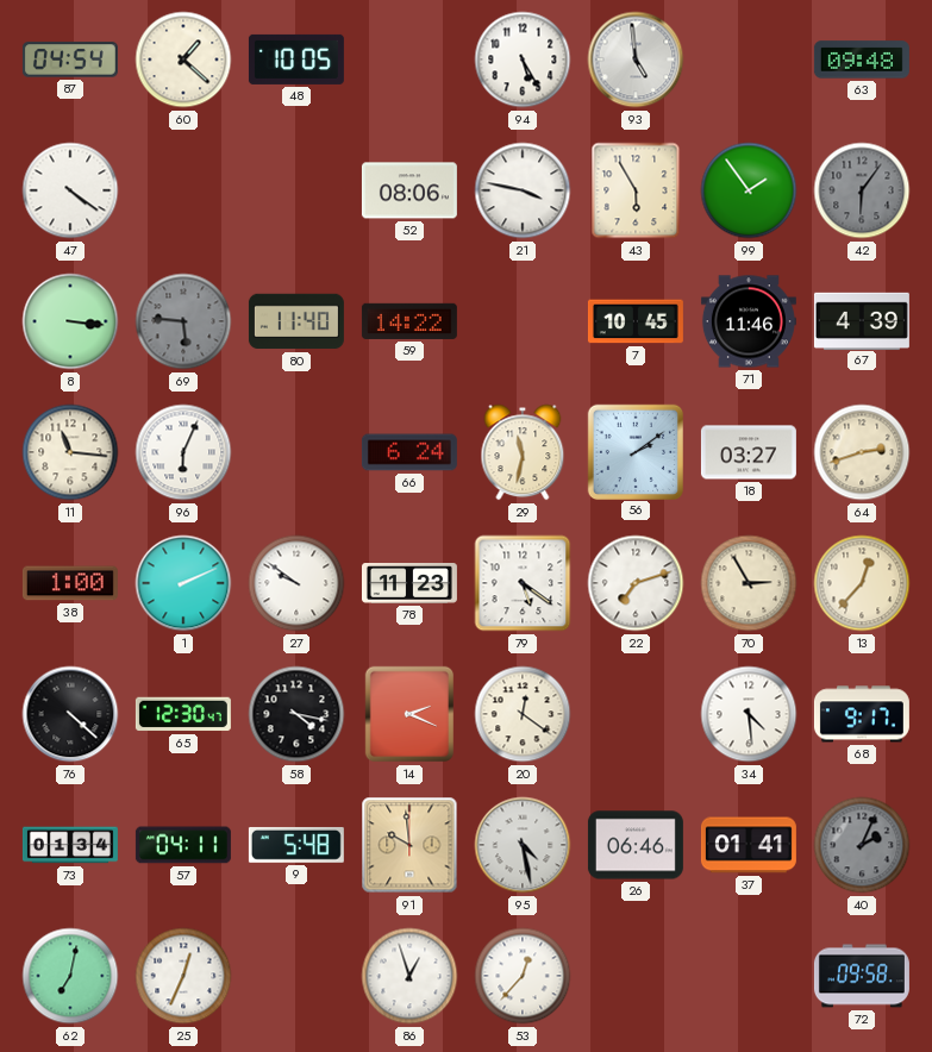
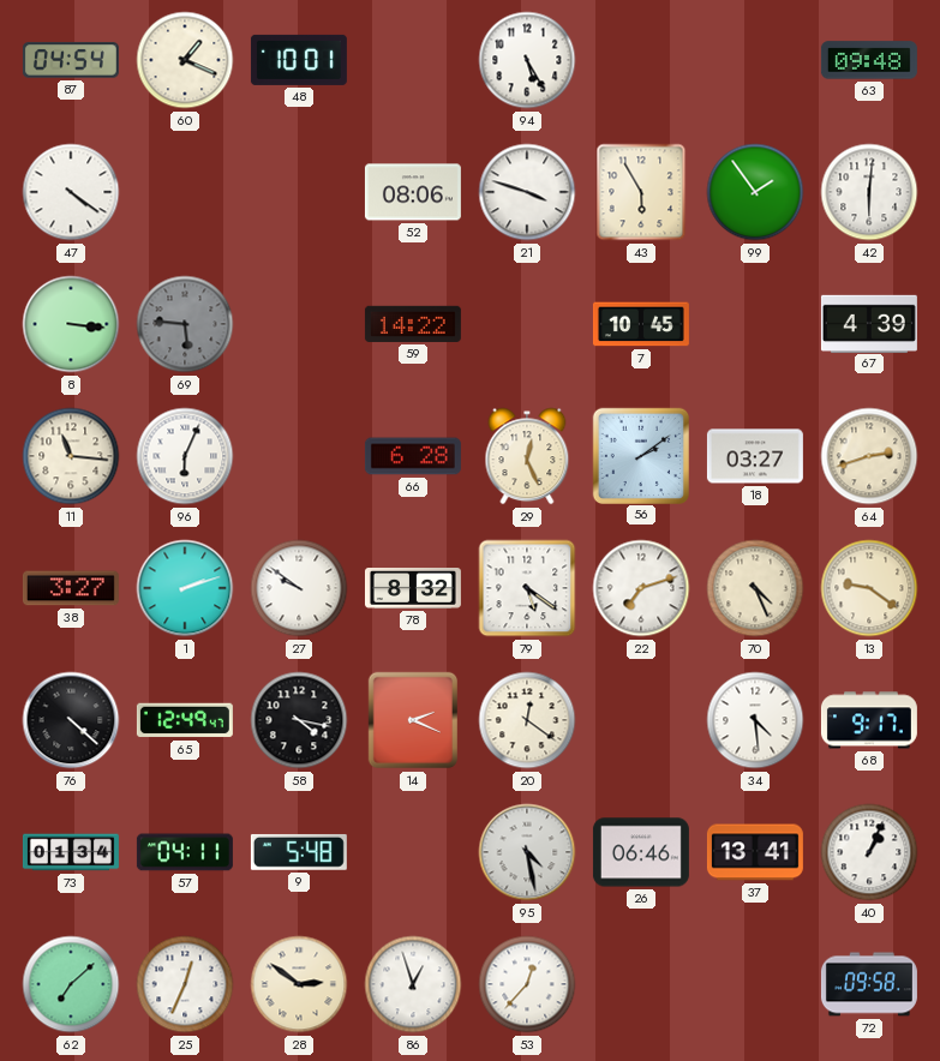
60: 1:22 -> 1:19
48: 10:05 -> 10:01
93: 4:59 -> none
21: 3:47 -> 3:48
42: 6:06 -> 6:01
42 dial: grey -> white
80: 11:40 -> none
71: 11:46 -> none
66: 6:24 -> 6:28
29: 11:32 -> 12:26
38: 1:00 -> 3:27
1: 2:11 -> 2:12
78: 11:23 -> 8:32
70: 2:55 -> 4:26
13: 12:37 -> 9:21
65: 12:30 -> 12:49
91: 9:59 -> none
37: 01:41 -> 13:41
40: 2:04 -> 1:04
40 dial: grey -> white
62: 7:02 -> 7:08
28: none -> 2:51
